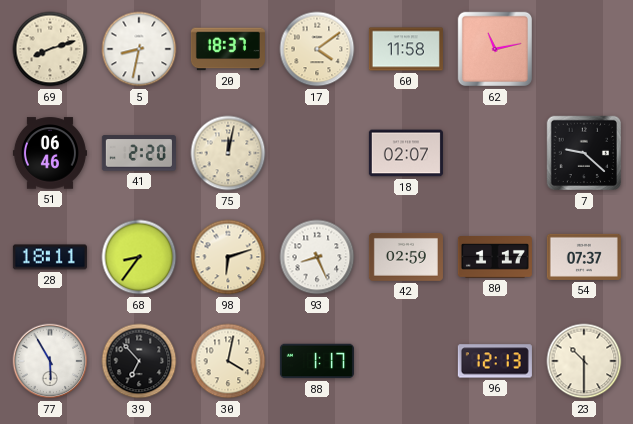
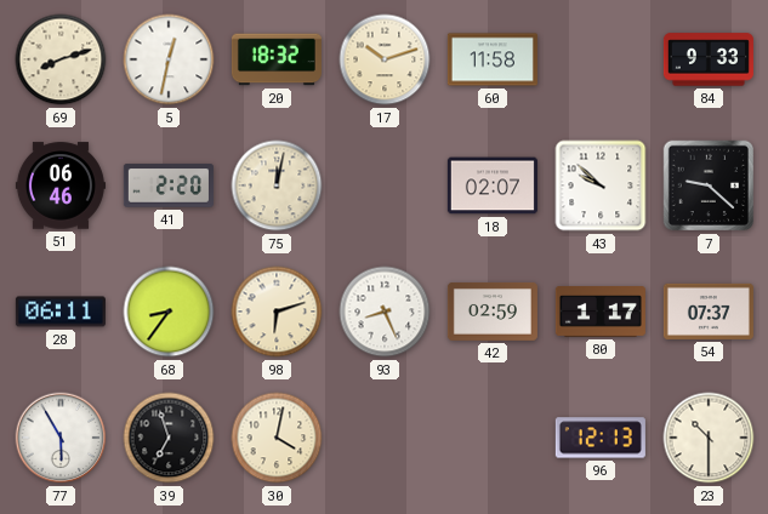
5: 8:32 -> 12:32
20: 18:37 -> 18:32
17: 4:09 -> 10:12
62: 11:13 -> none
84: none -> 9:33
43: none -> 9:52
28: 18:11 -> 06:11
39: 6:53 -> 6:57
88: 1:17 -> none
